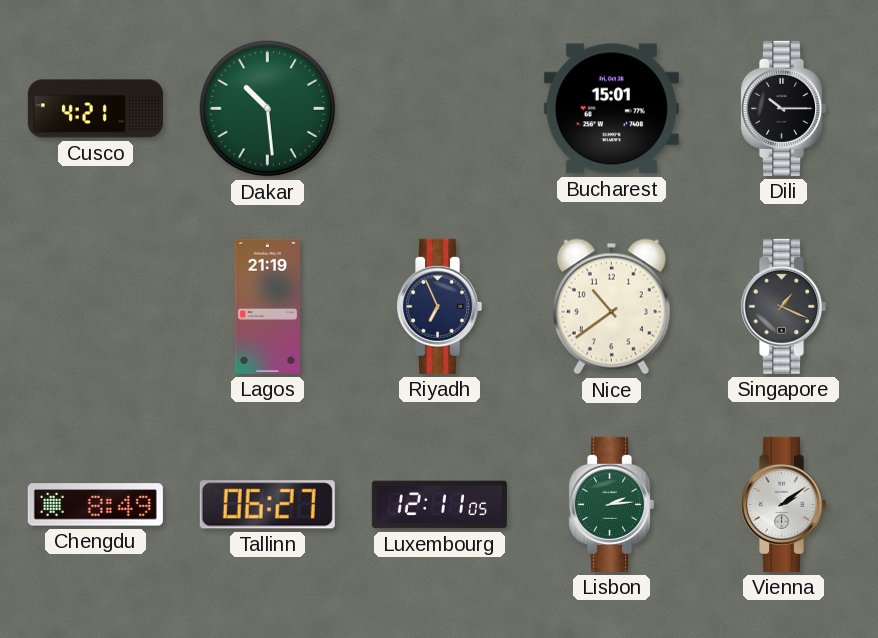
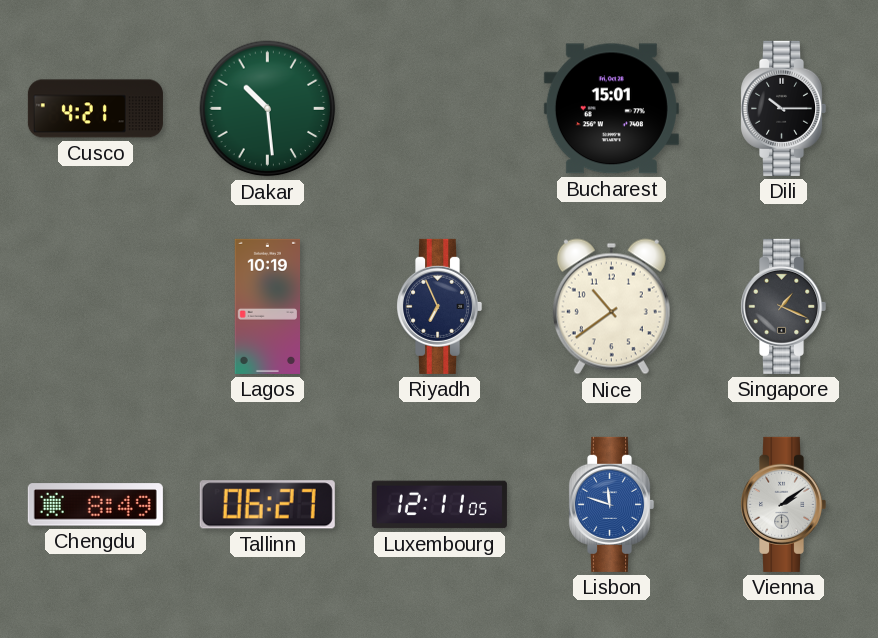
Lagos: 21:19 -> 10:19
Lisbon: 2:14 -> 11:48
Lisbon dial: green -> blue
